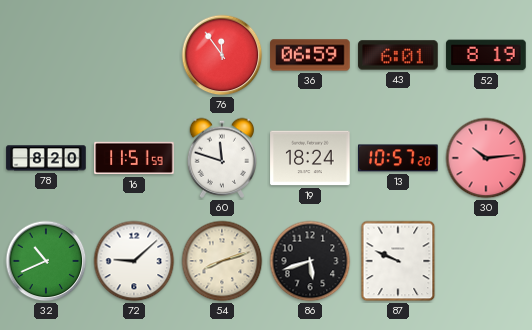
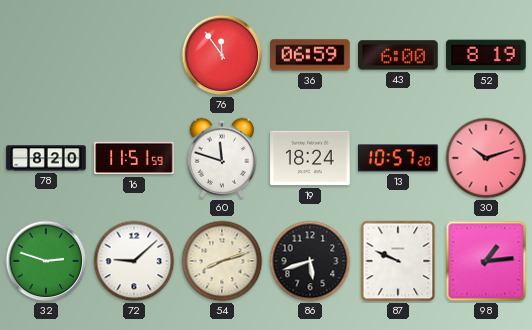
43: 6:01 -> 6:00
30: 10:14 -> 10:12
32: 10:41 -> 2:48
98: none -> 1:14
